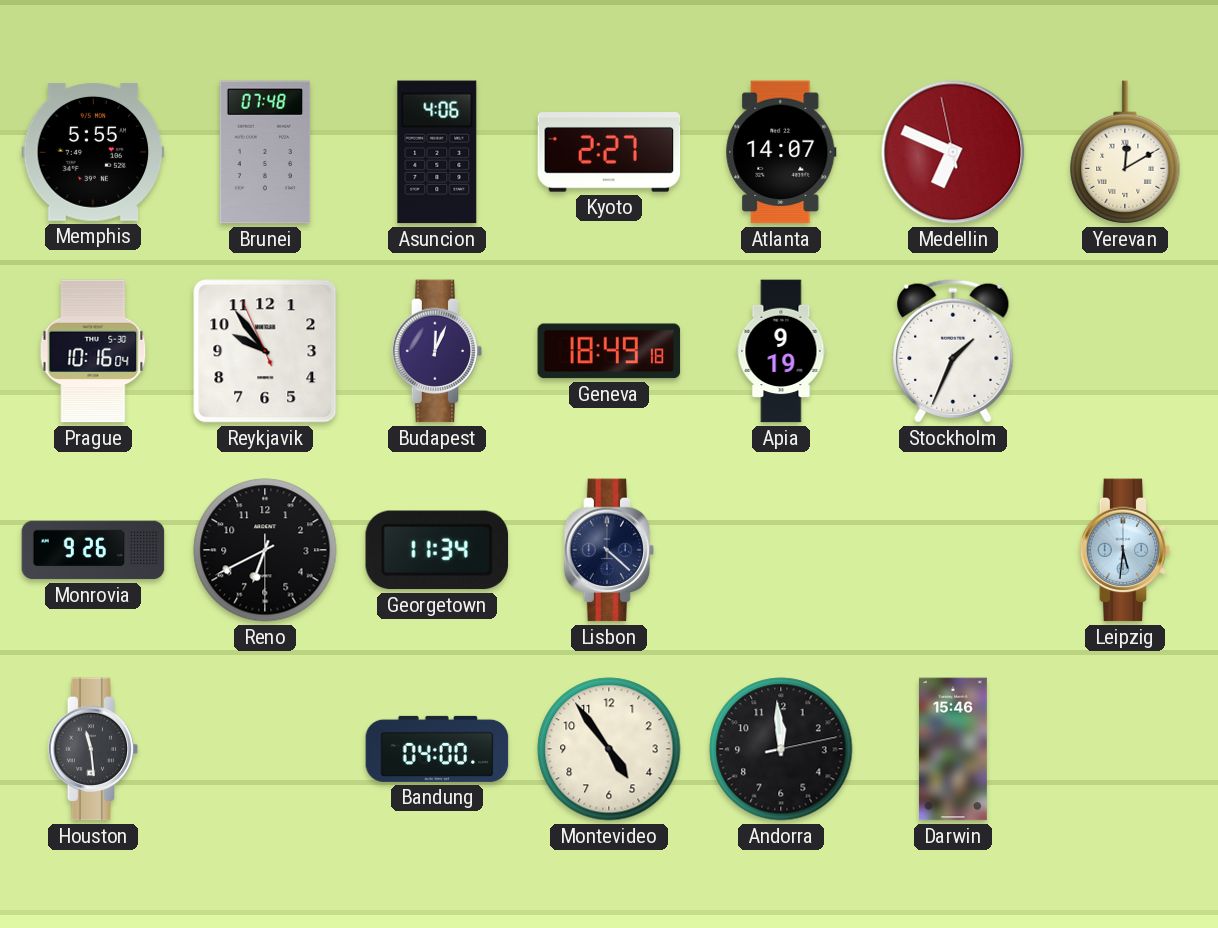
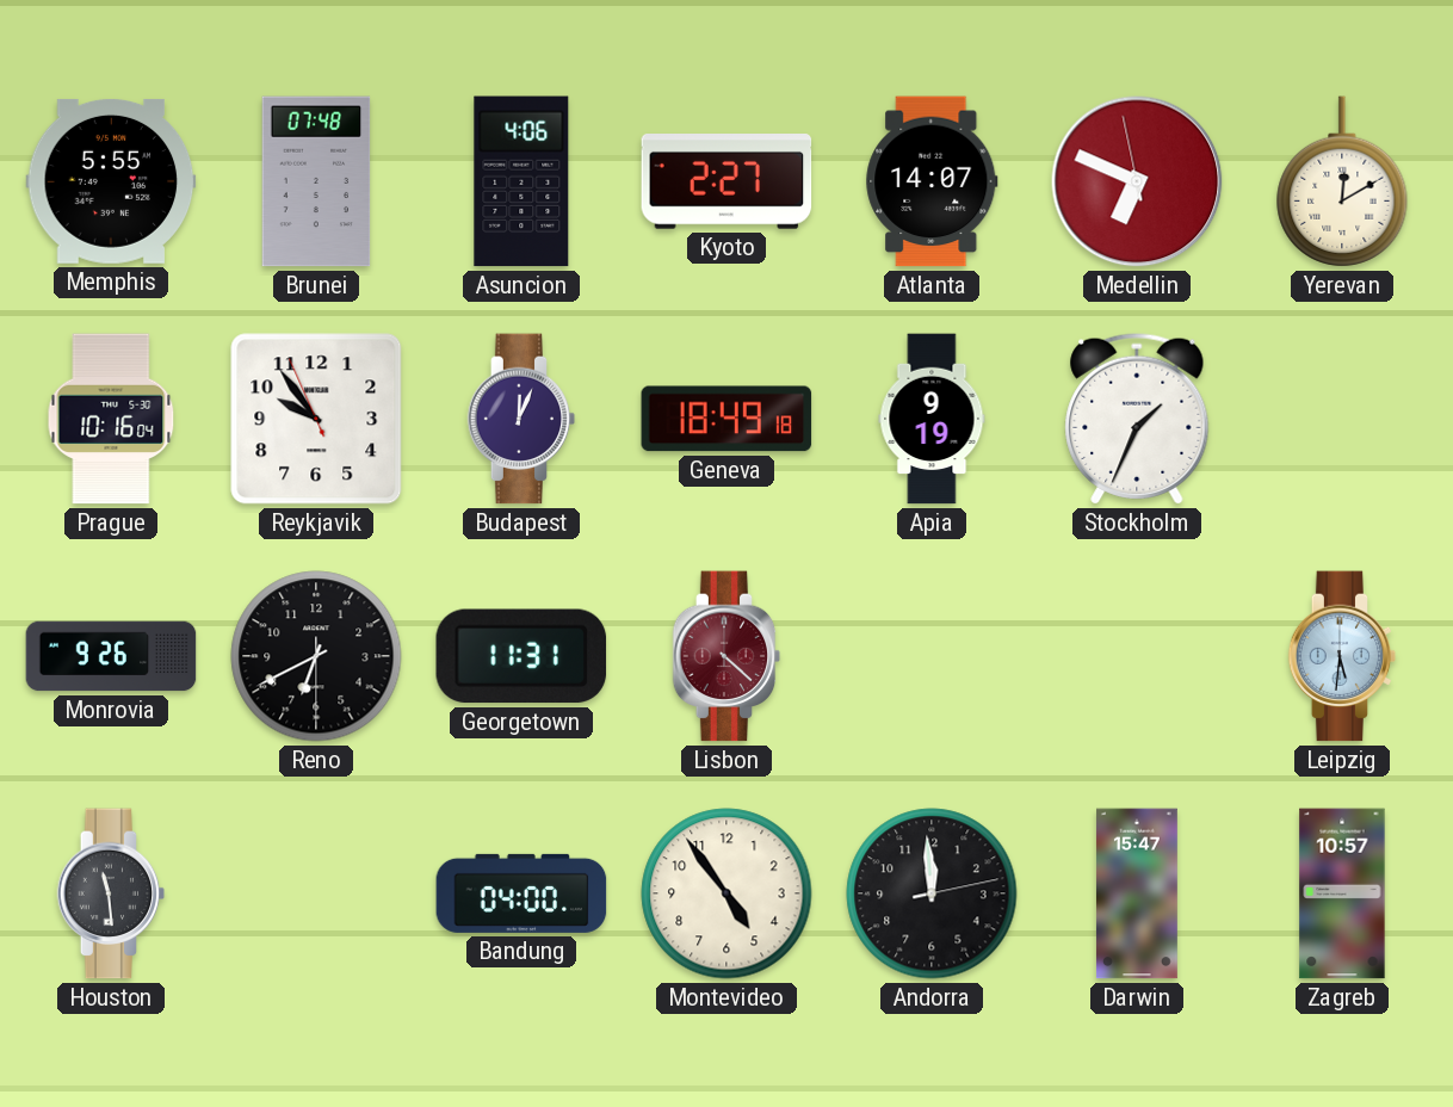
Georgetown: 11:34 -> 11:31
Lisbon dial: navy -> burgundy
Darwin: 15:46 -> 15:47
Zagreb: none -> 10:57
